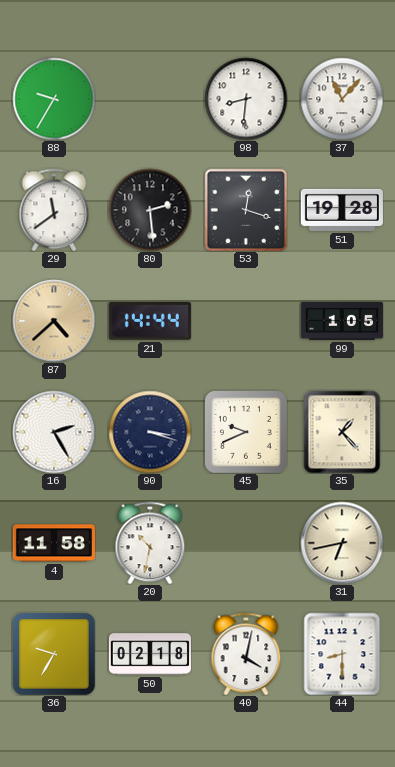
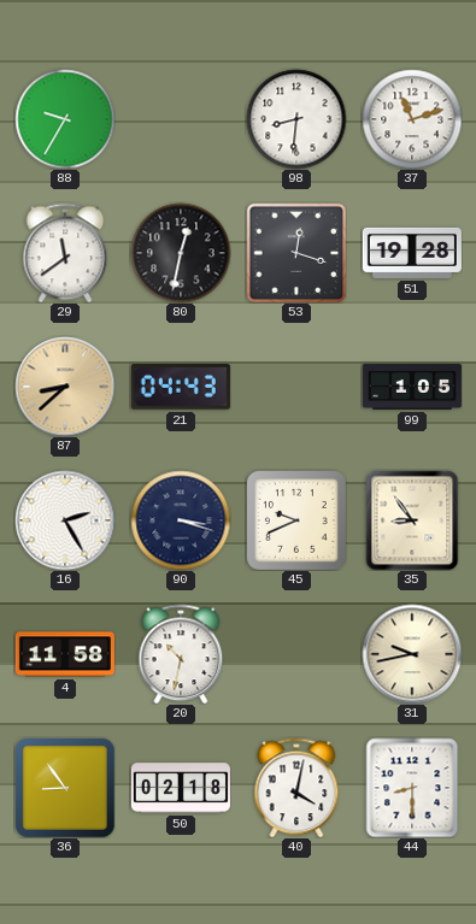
37: 11:07 -> 11:12
80: 2:29 -> 12:32
87: 4:38 -> 8:38
21: 14:44 -> 04:43
35: 1:23 -> 8:54
31: 6:43 -> 9:43
36: 9:35 -> 8:54
